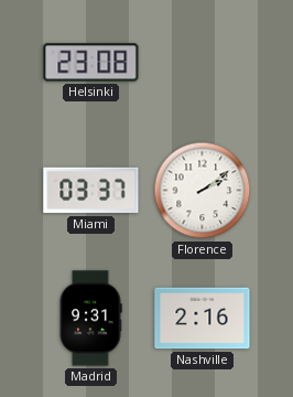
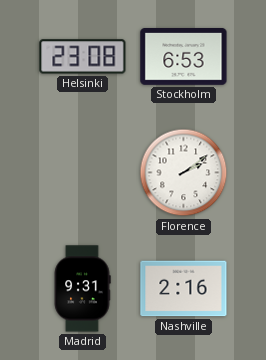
Stockholm: none -> 6:53
Miami: 03:37 -> none
